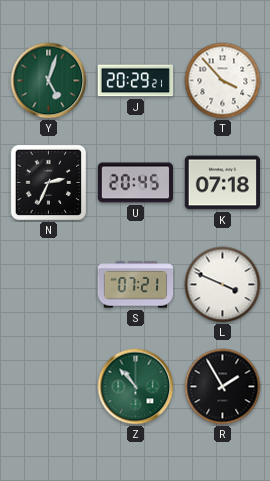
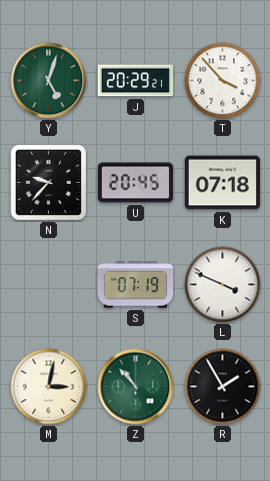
N: 2:34 -> 9:37
S: 07:21 -> 07:19
M: none -> 3:02
